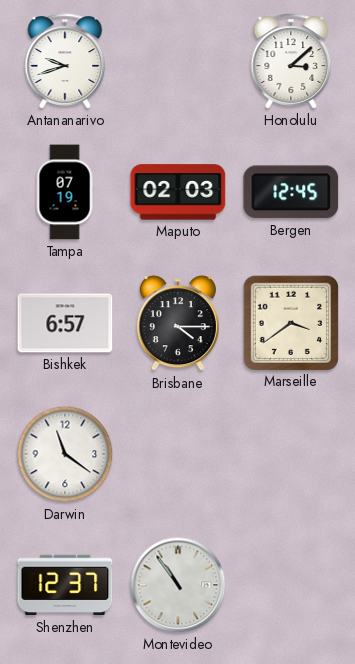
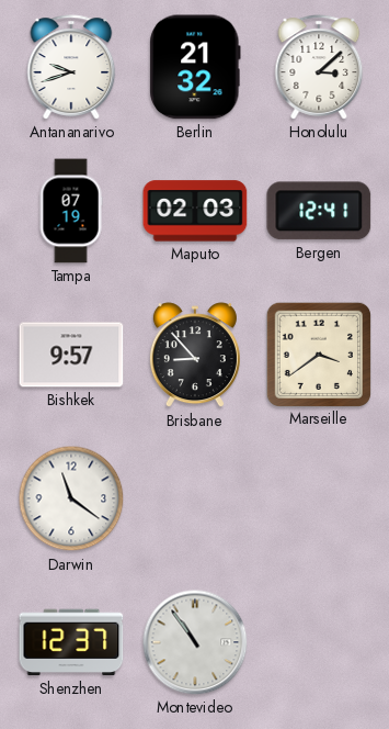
Berlin: none -> 21:32
Bergen: 12:45 -> 12:41
Bishkek: 6:57 -> 9:57
Brisbane: 4:15 -> 8:53
